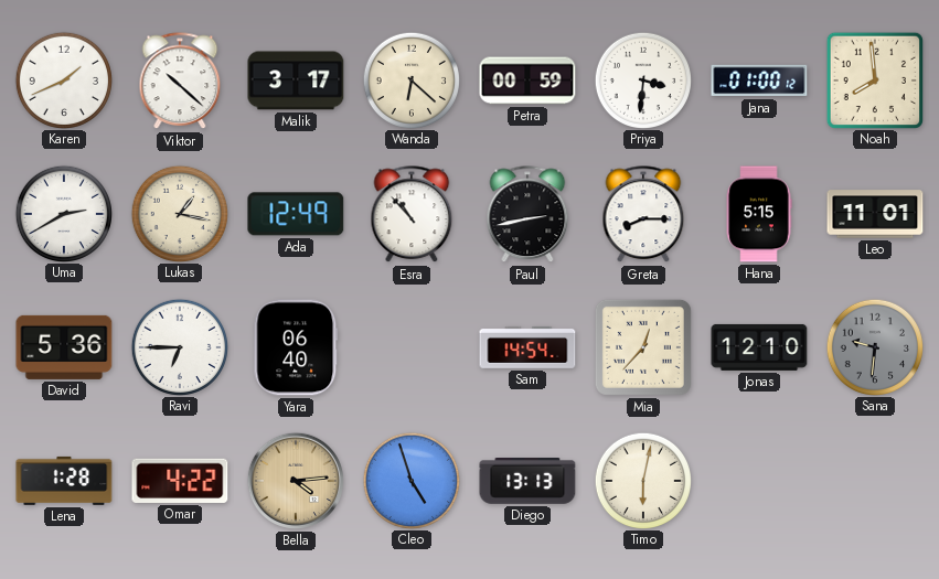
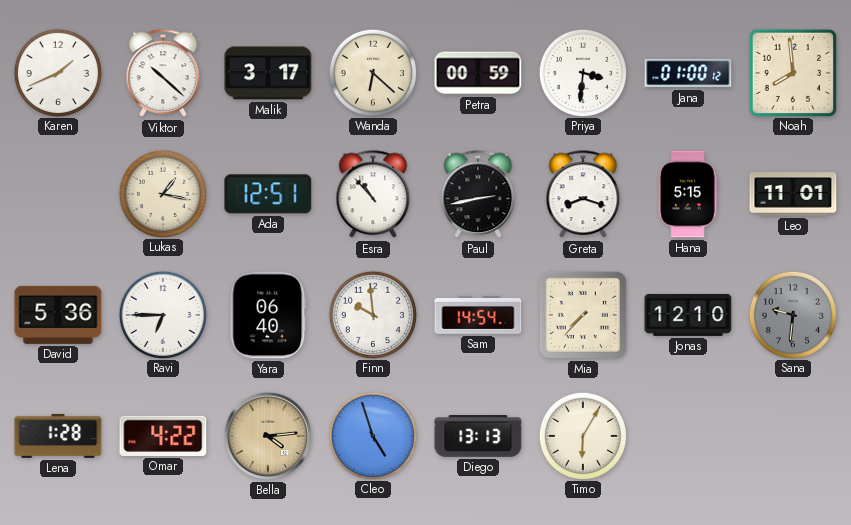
Uma: 2:40 -> none
Ada: 12:49 -> 12:51
Greta: 8:15 -> 8:18
Finn: none -> 9:59
Mia: 12:37 -> 7:37
Timo: 6:02 -> 6:05
